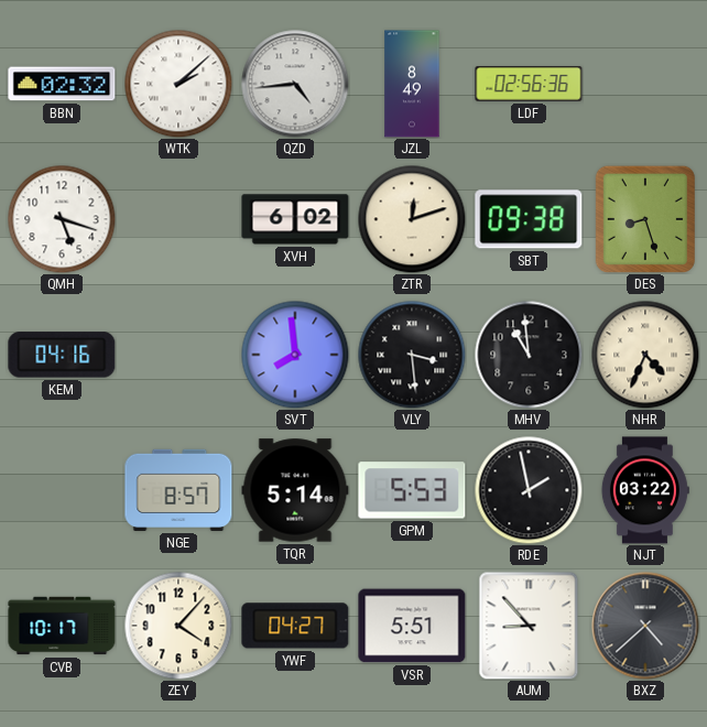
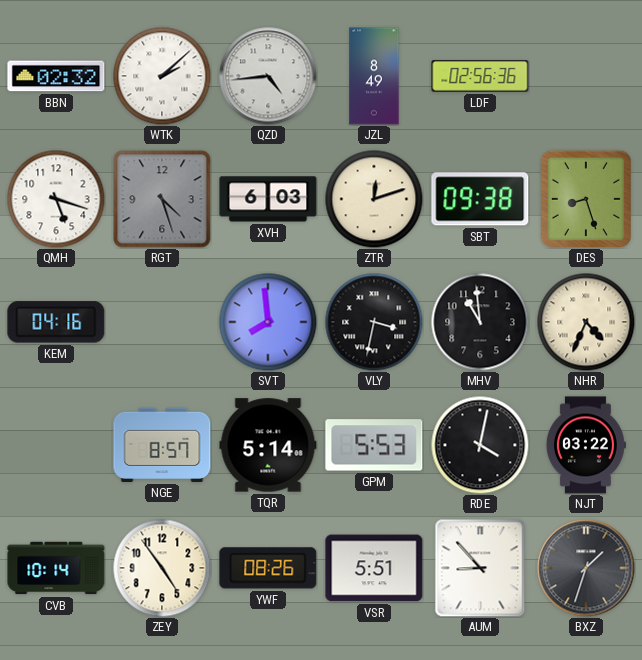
RGT: none -> 4:27
XVH: 6:02 -> 6:03
VLY: 3:29 -> 3:32
RDE: 1:58 -> 4:02
CVB: 10:17 -> 10:14
ZEY: 4:07 -> 4:54
YWF: 04:27 -> 08:26
BXZ: 4:38 -> 1:33
